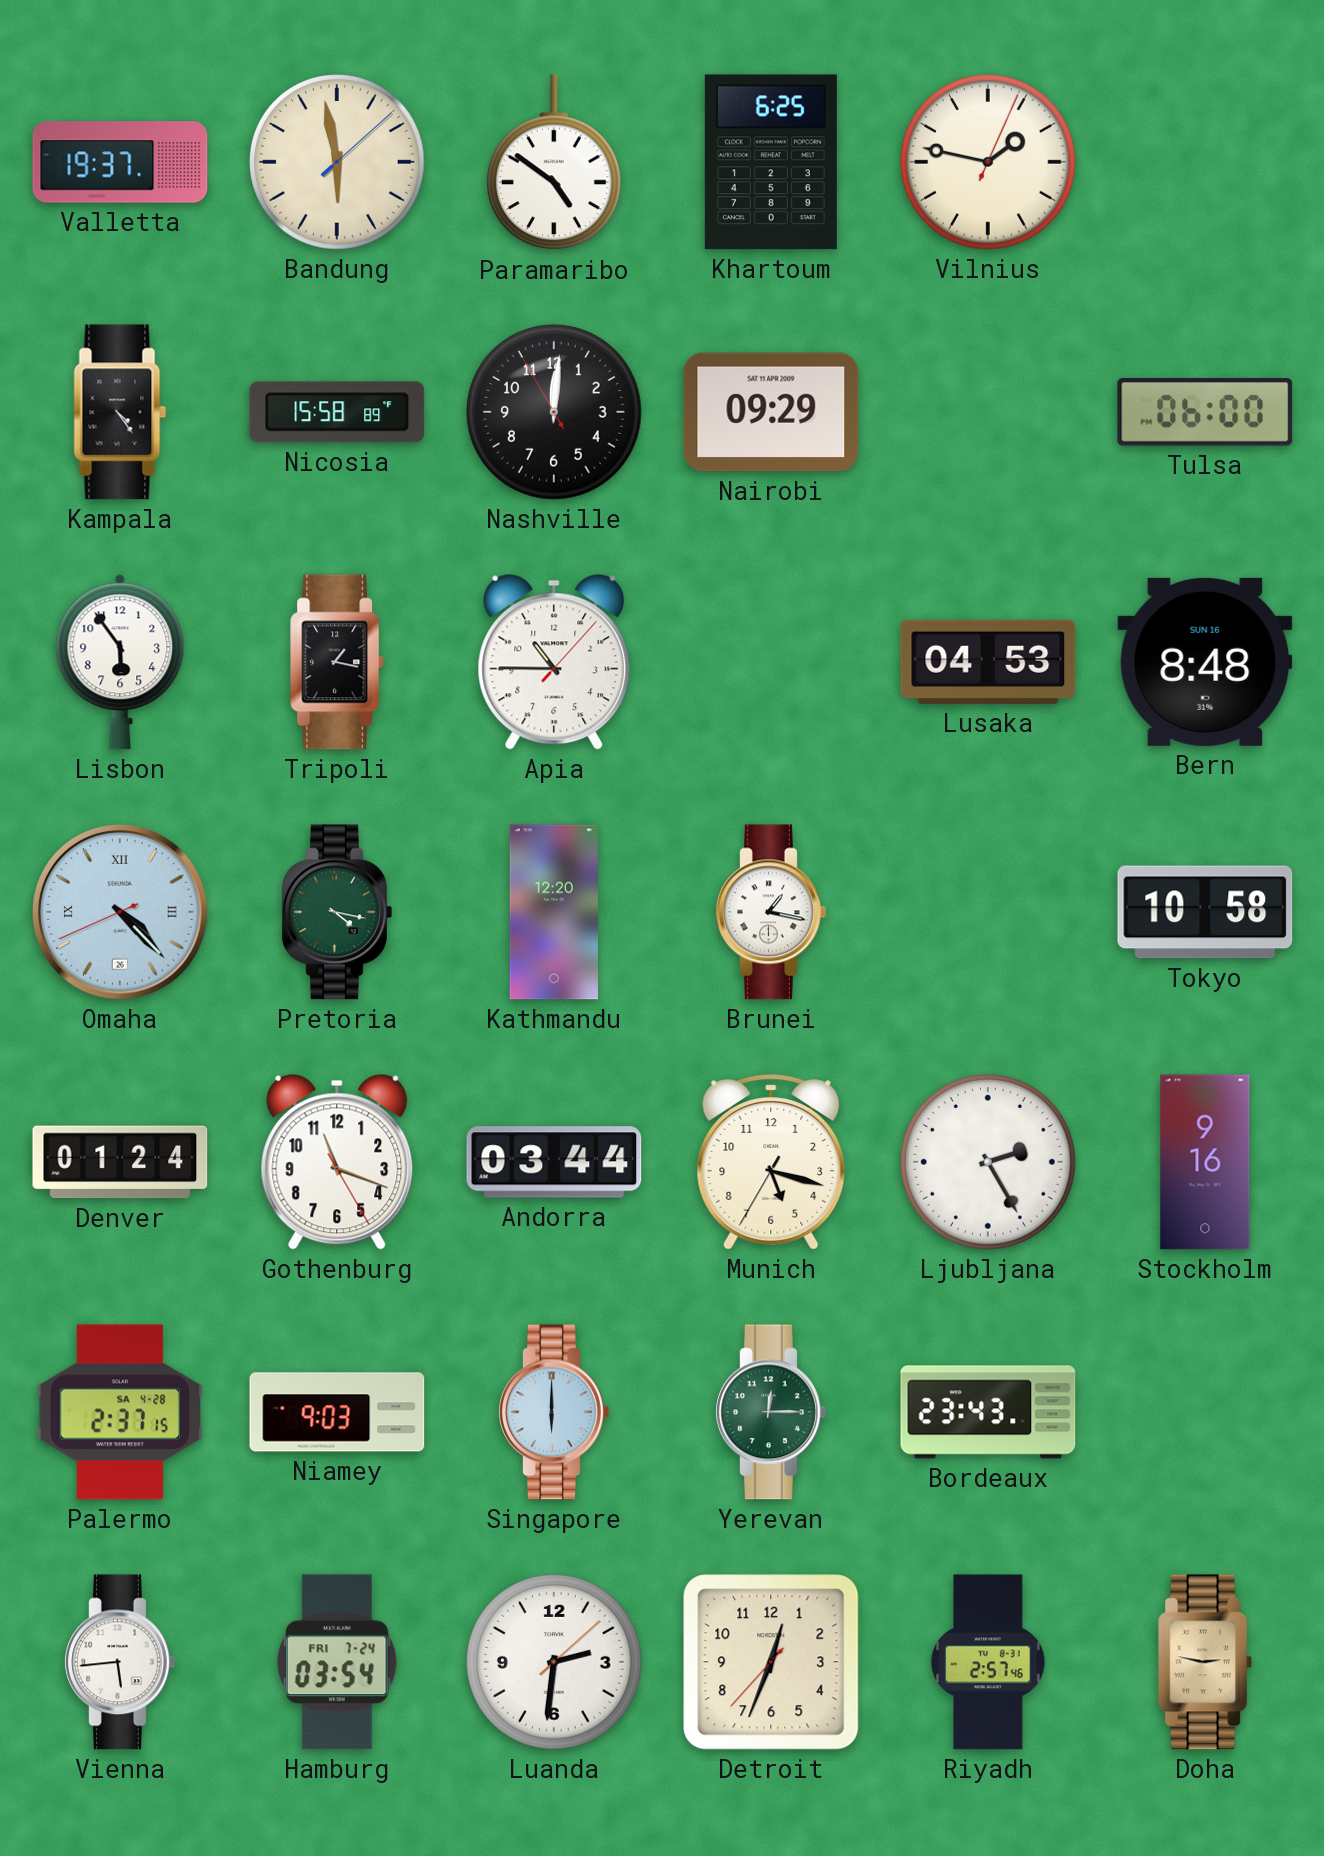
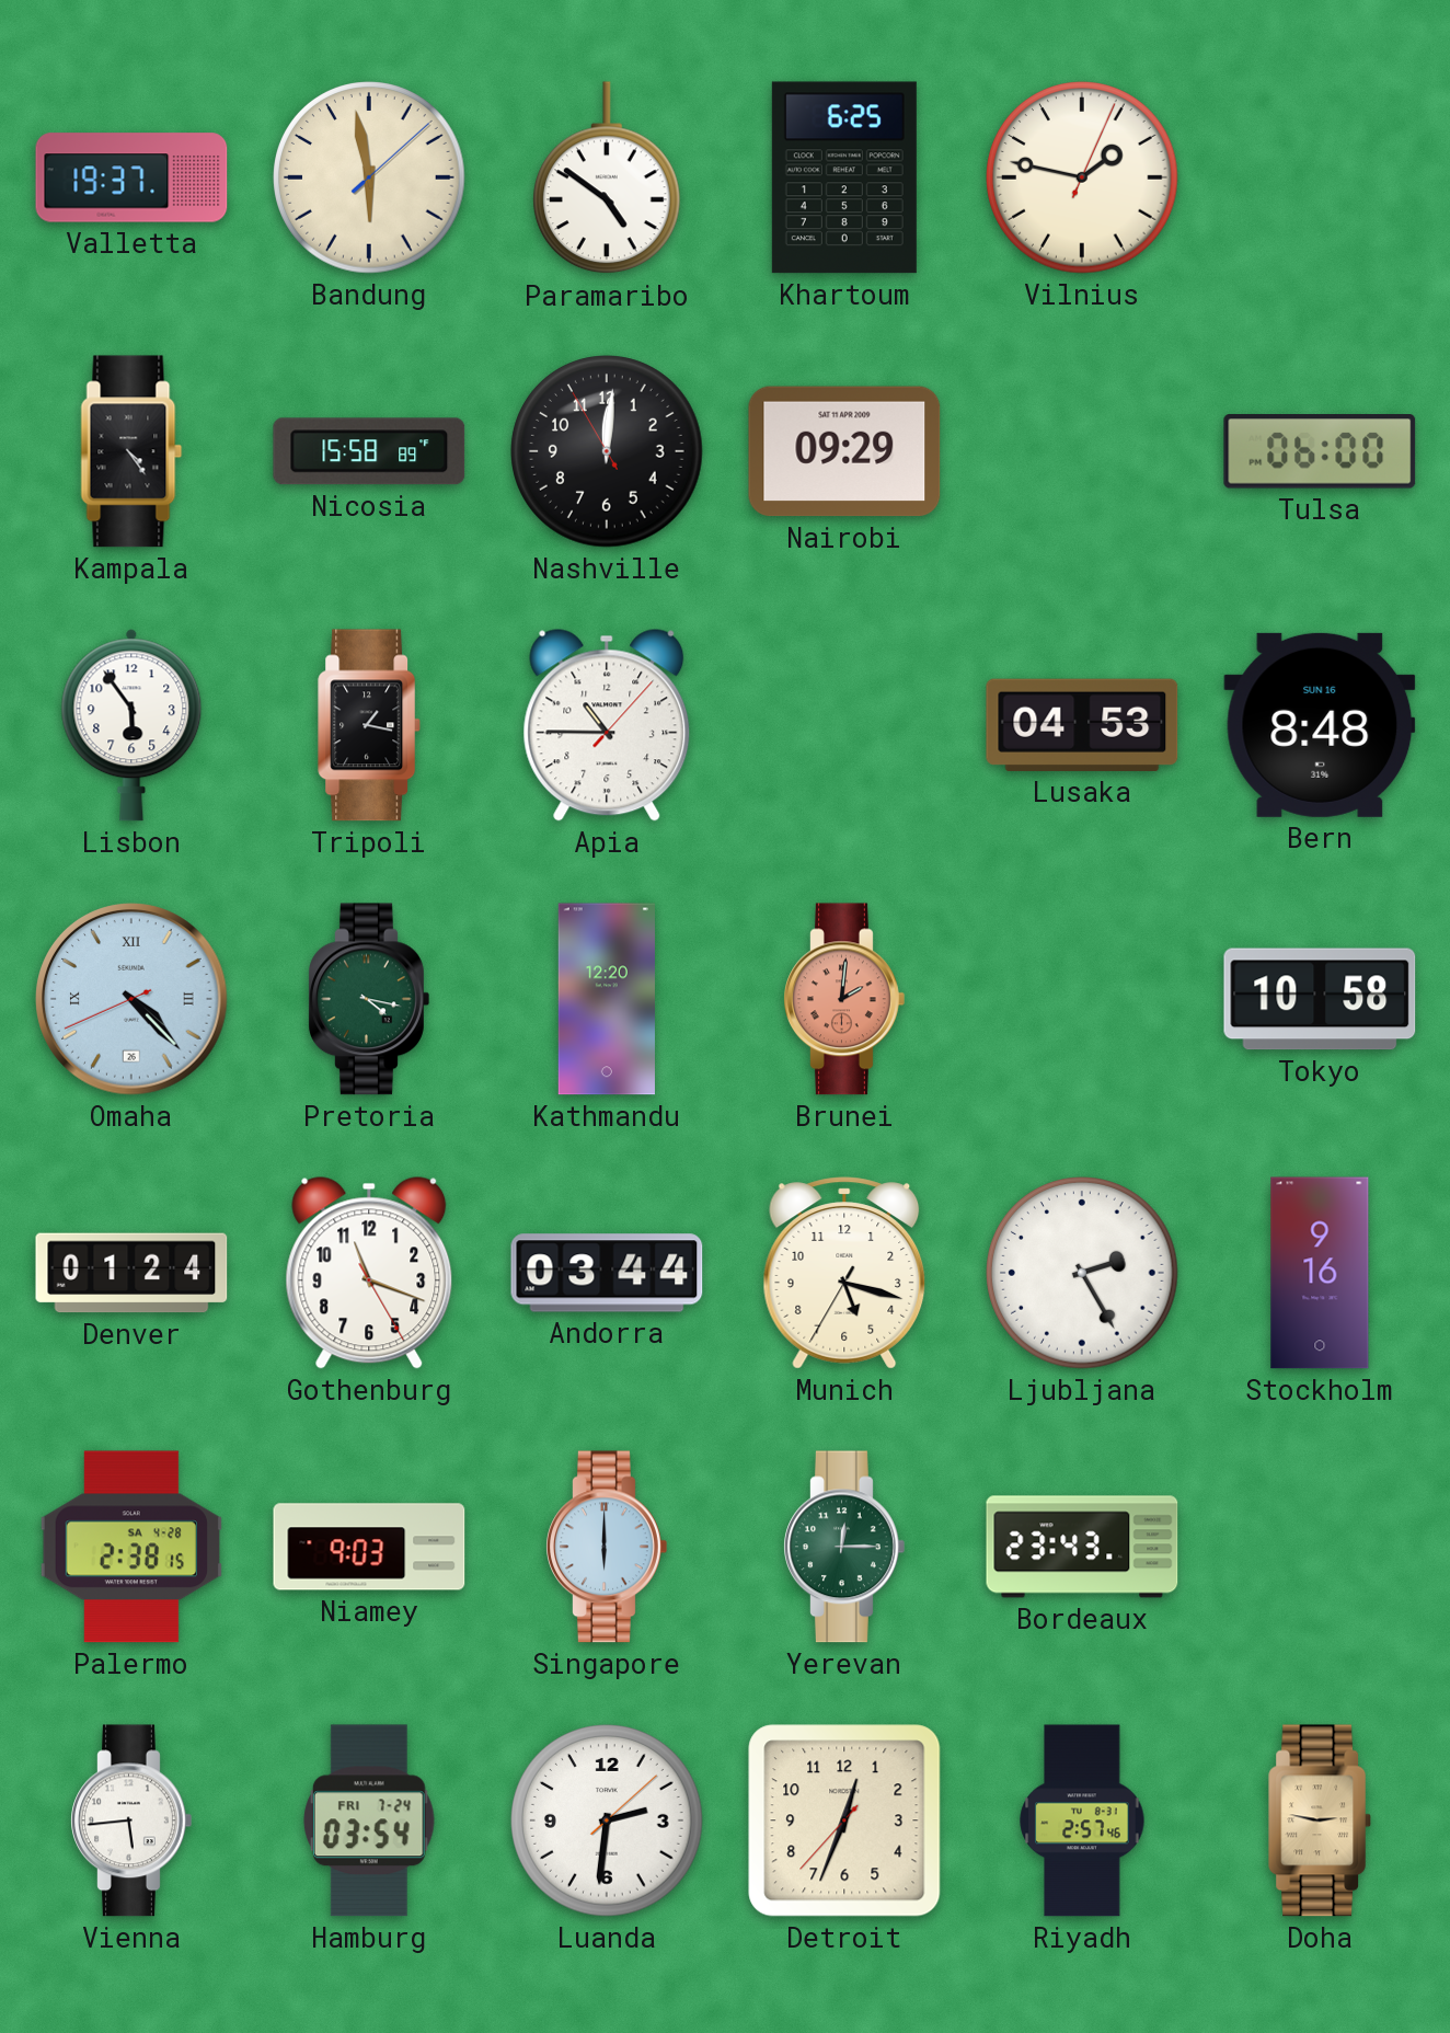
Brunei: 1:17 -> 2:01
Brunei dial: white -> salmon
Palermo: 2:37 -> 2:38
